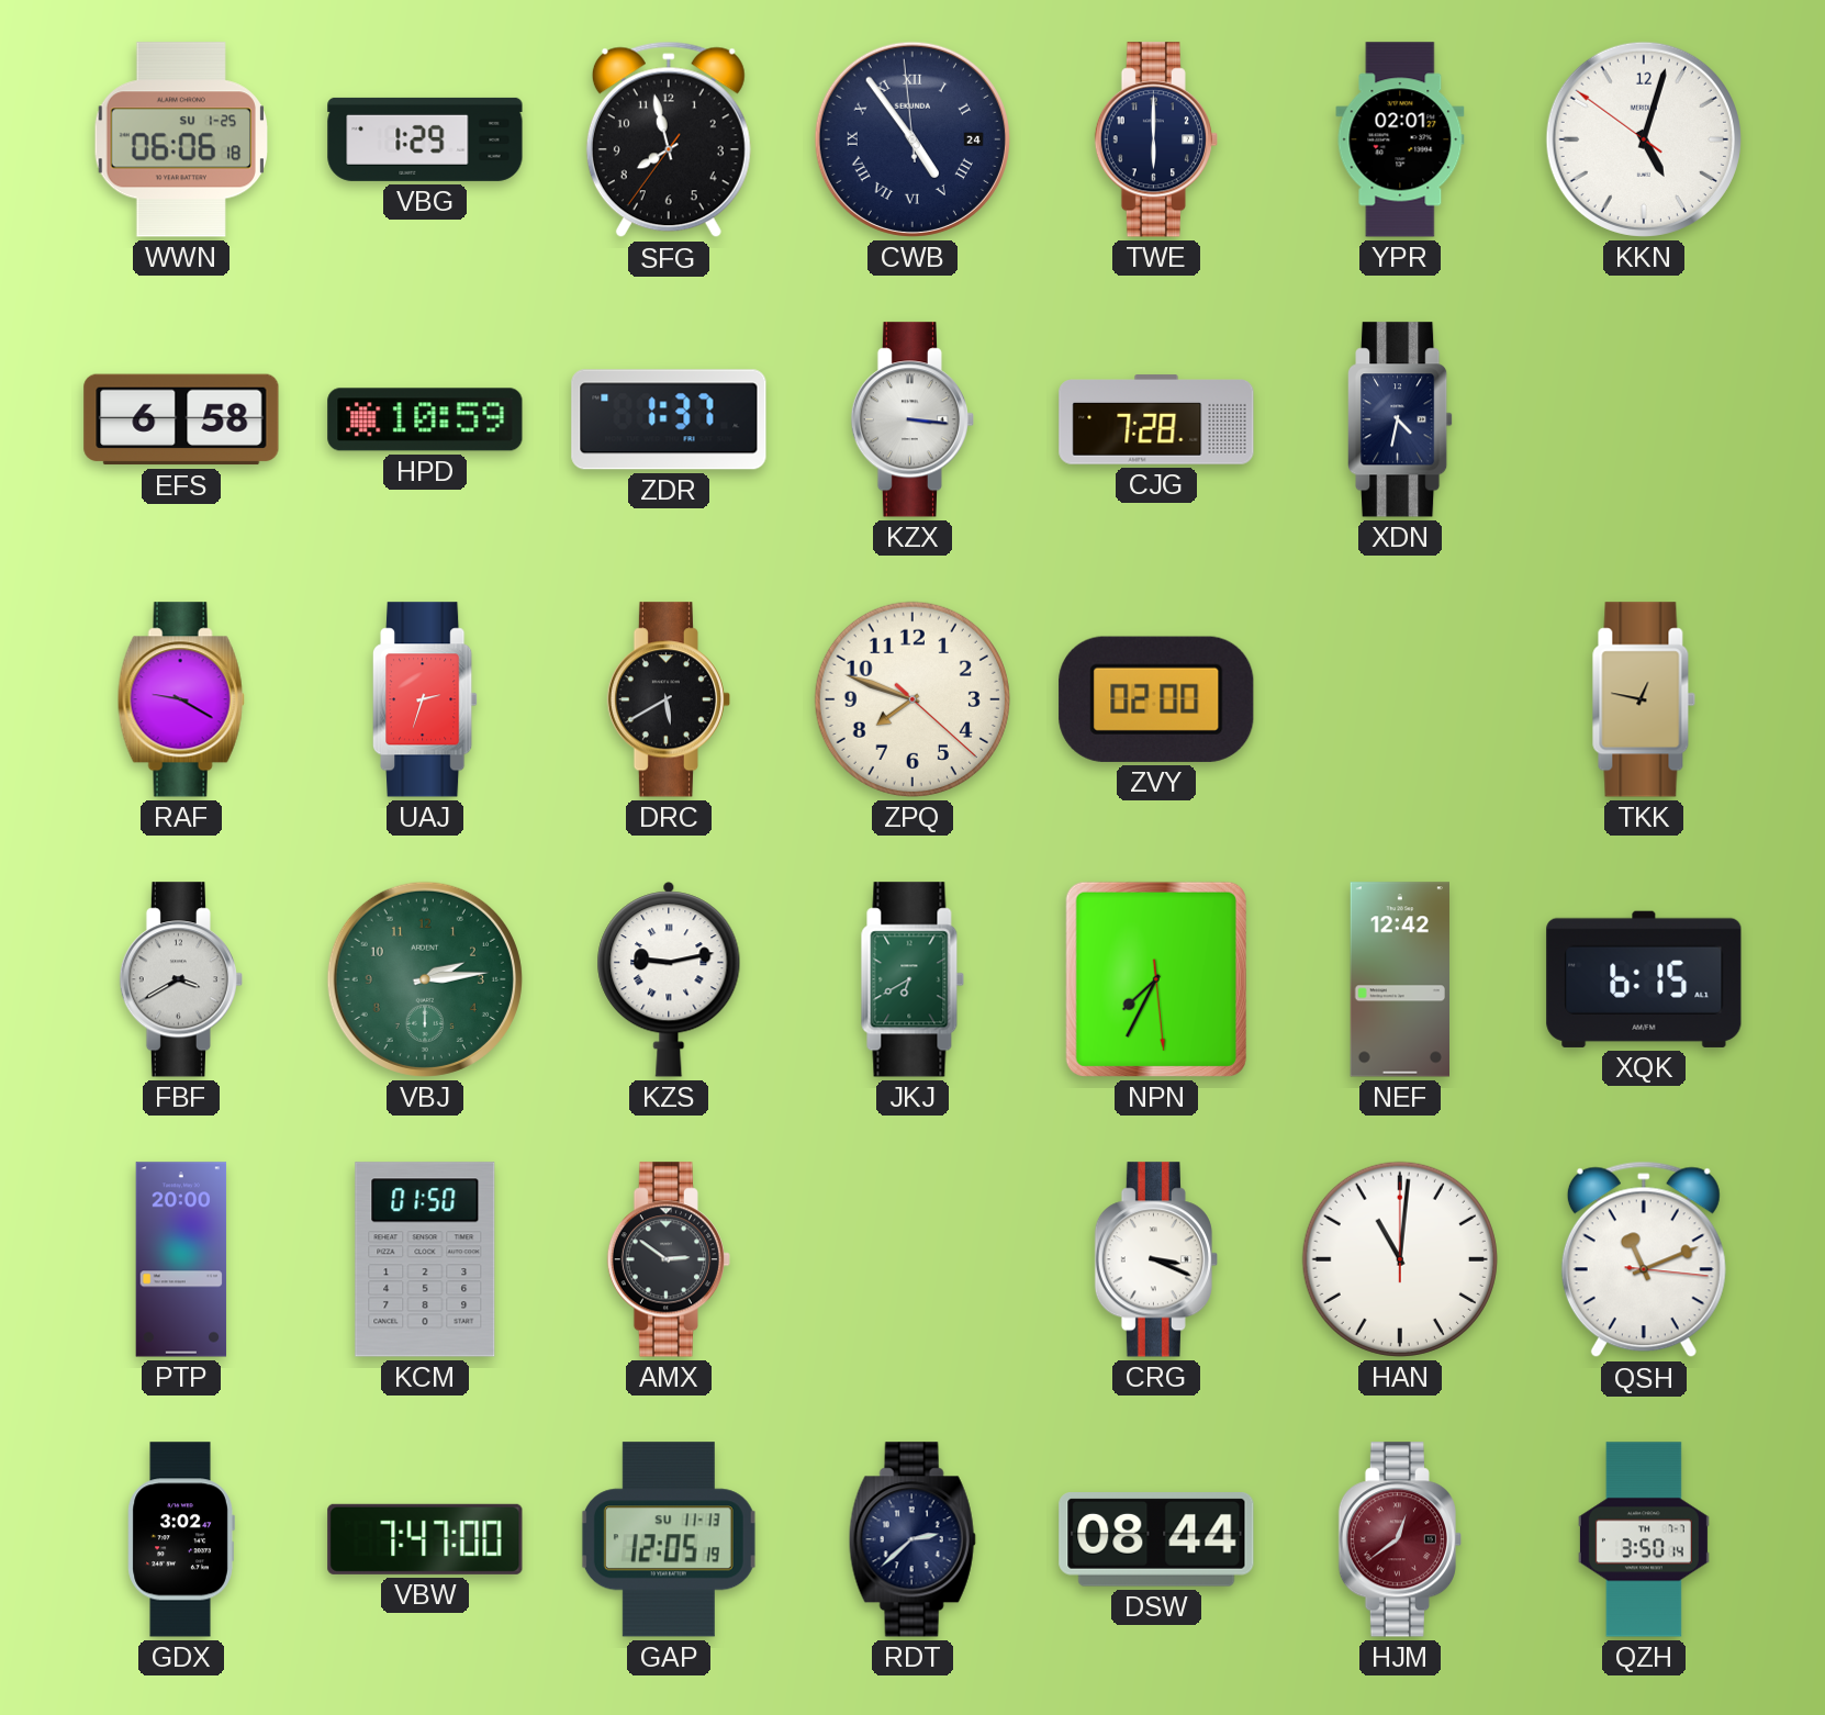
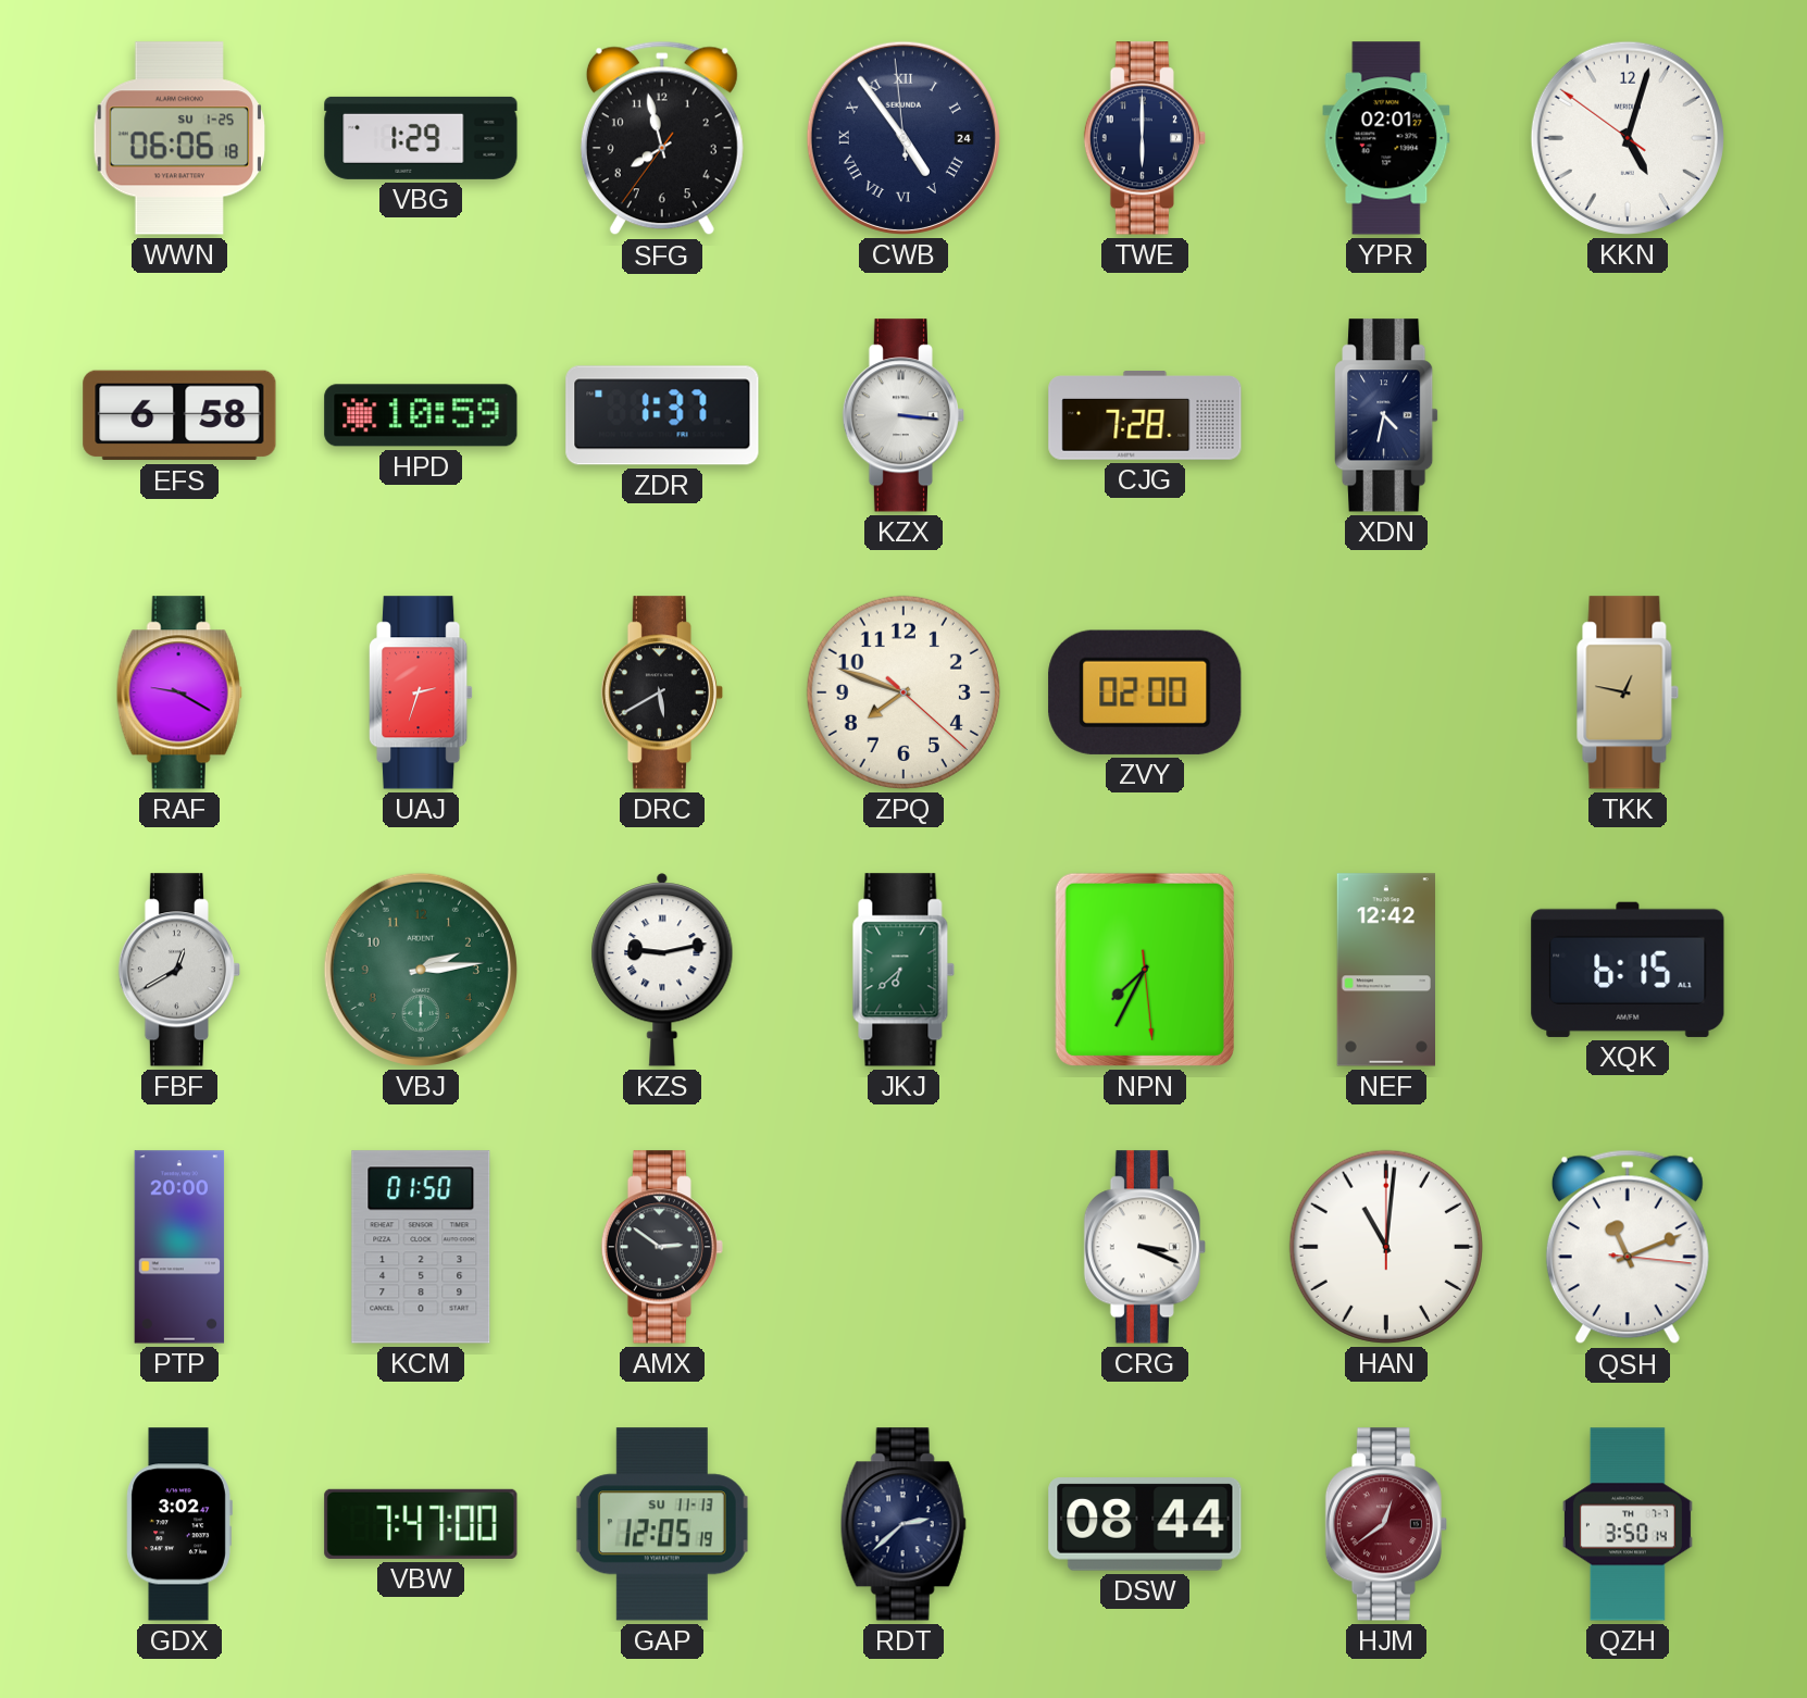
FBF: 3:40 -> 12:40
JKJ: 6:40 -> 6:38
